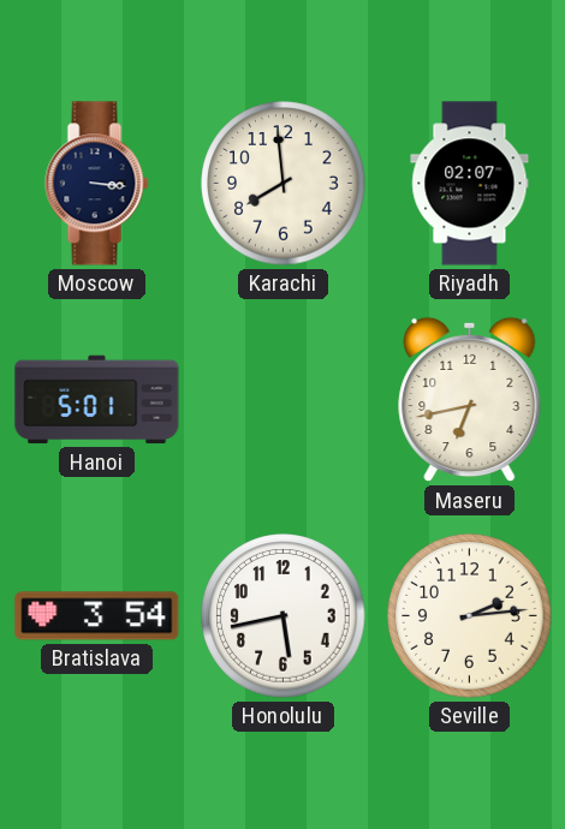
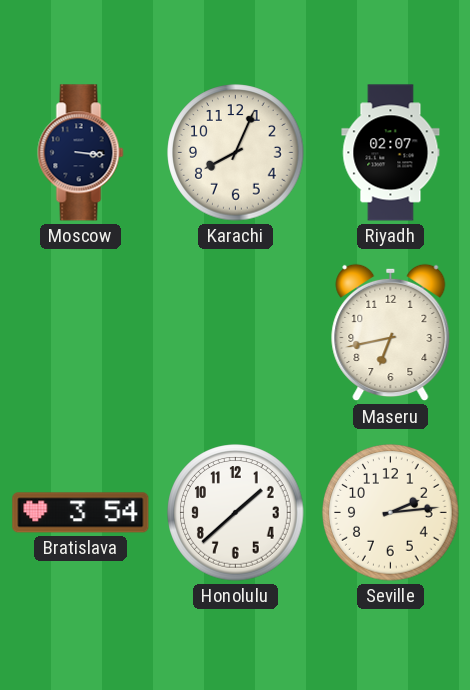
Karachi: 7:59 -> 8:04
Hanoi: 5:01 -> none
Honolulu: 5:43 -> 1:38
